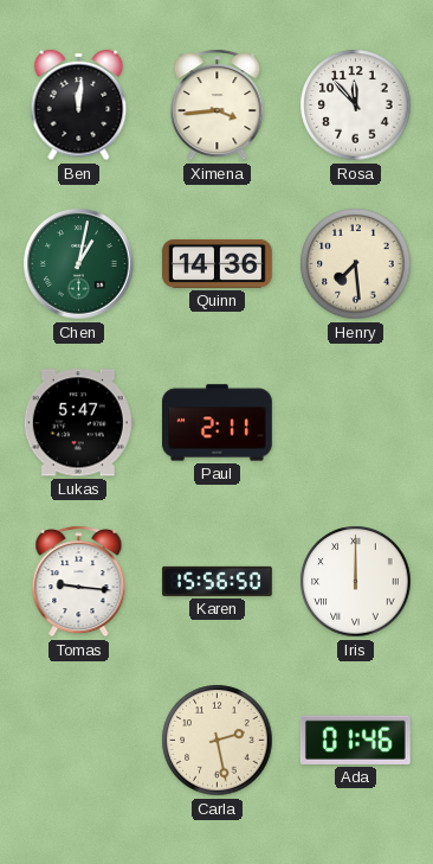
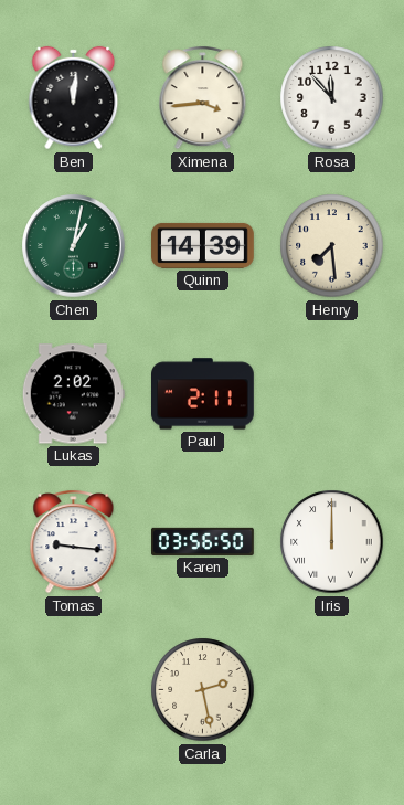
Quinn: 14:36 -> 14:39
Lukas: 5:47 -> 2:02
Karen: 15:56 -> 03:56
Ada: 01:46 -> none
